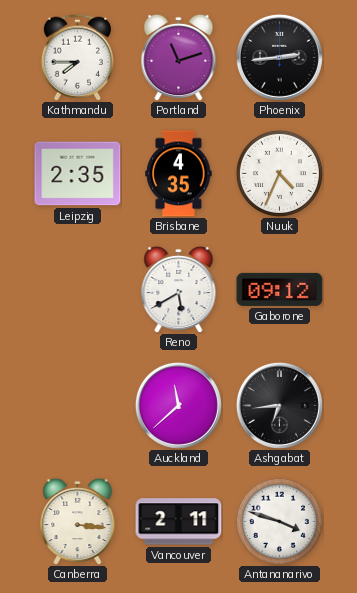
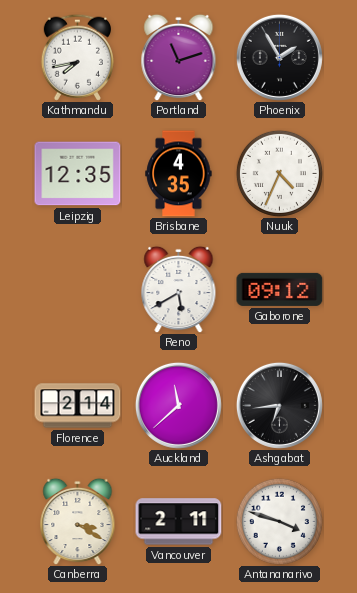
Kathmandu: 7:45 -> 7:43
Phoenix: 2:44 -> 1:55
Leipzig: 2:35 -> 12:35
Florence: none -> 2:14
Canberra: 3:16 -> 3:20
